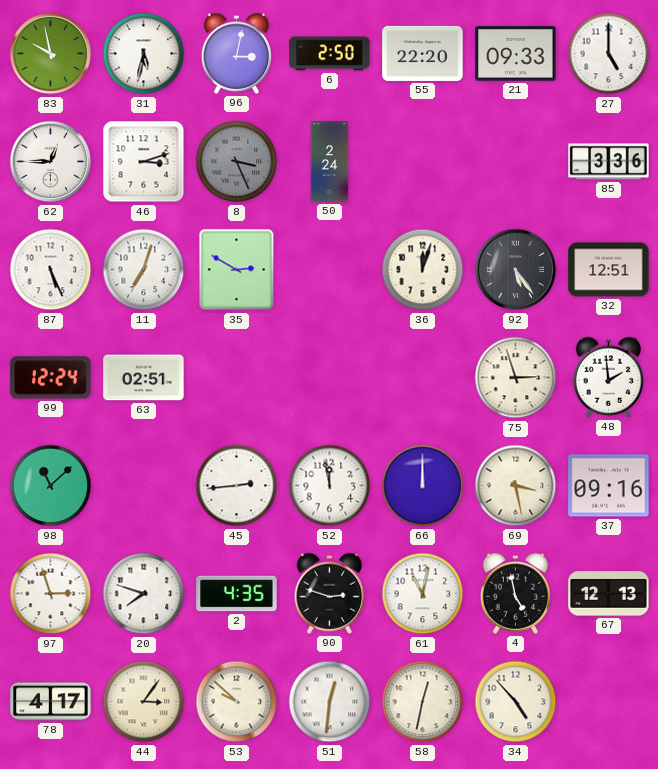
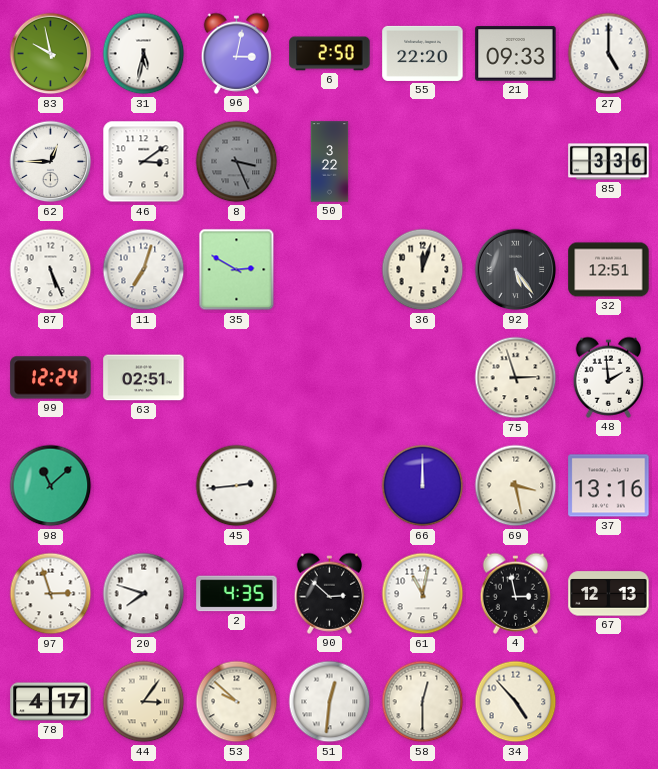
46: 3:12 -> 3:09
50: 2:24 -> 3:22
52: 11:58 -> none
37: 09:16 -> 13:16
90: 2:48 -> 2:52
4: 4:58 -> 2:58
58: 12:32 -> 12:30
